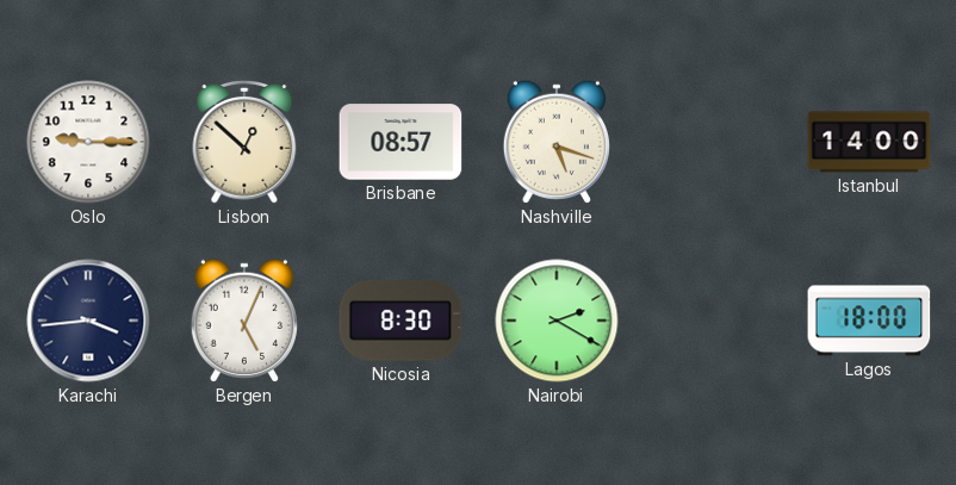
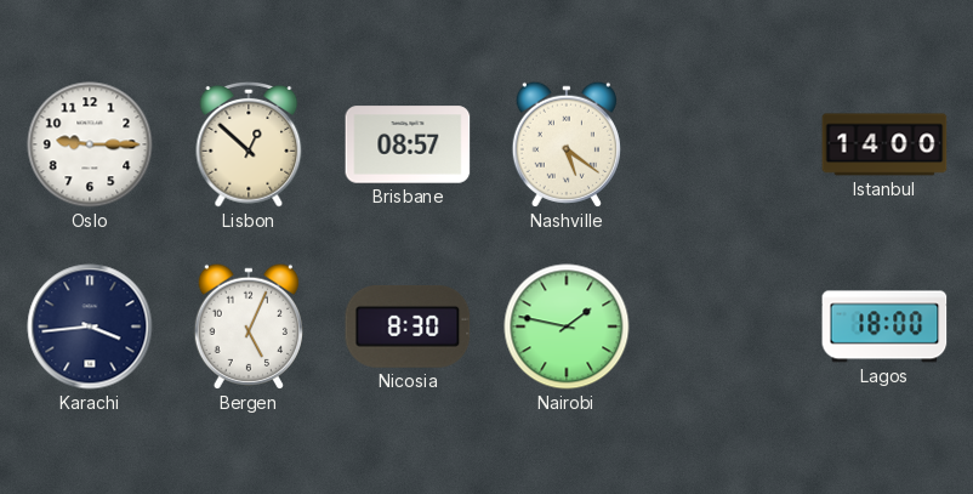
Nashville: 5:18 -> 5:21
Nairobi: 2:20 -> 1:47
